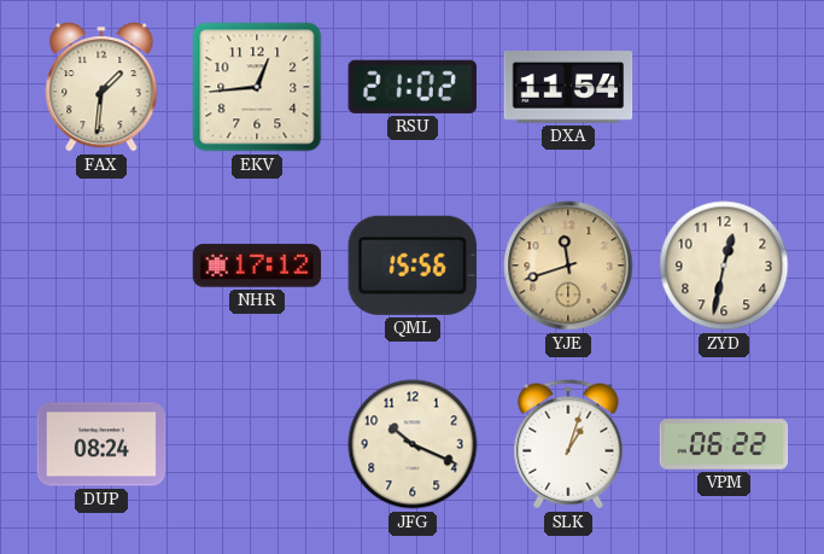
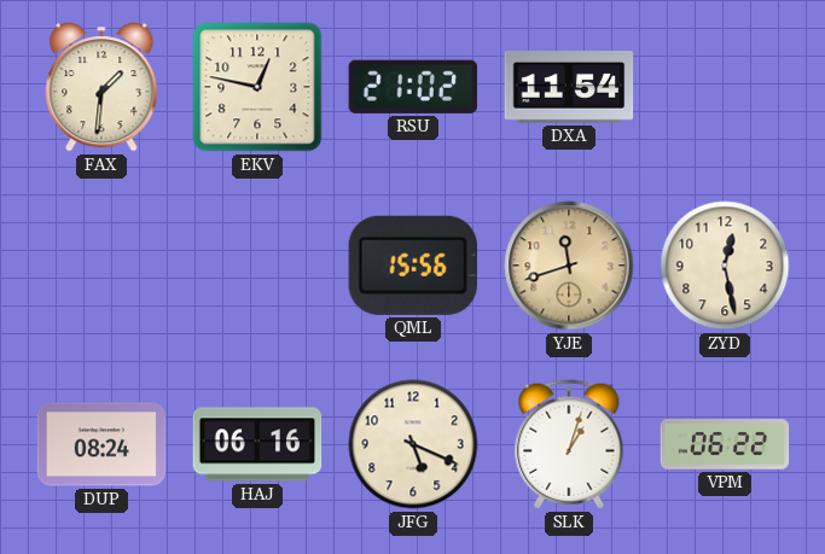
EKV: 12:44 -> 12:47
NHR: 17:12 -> none
ZYD: 12:32 -> 12:28
HAJ: none -> 06:16
JFG: 10:19 -> 5:19
